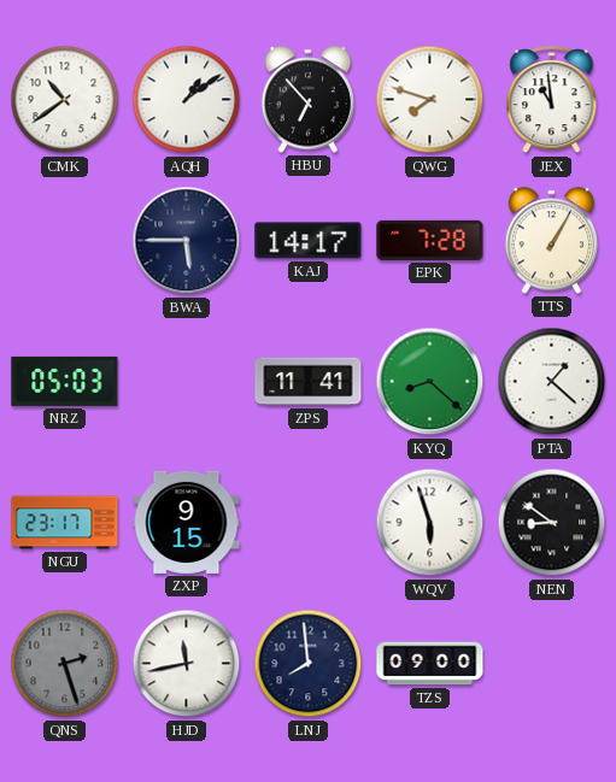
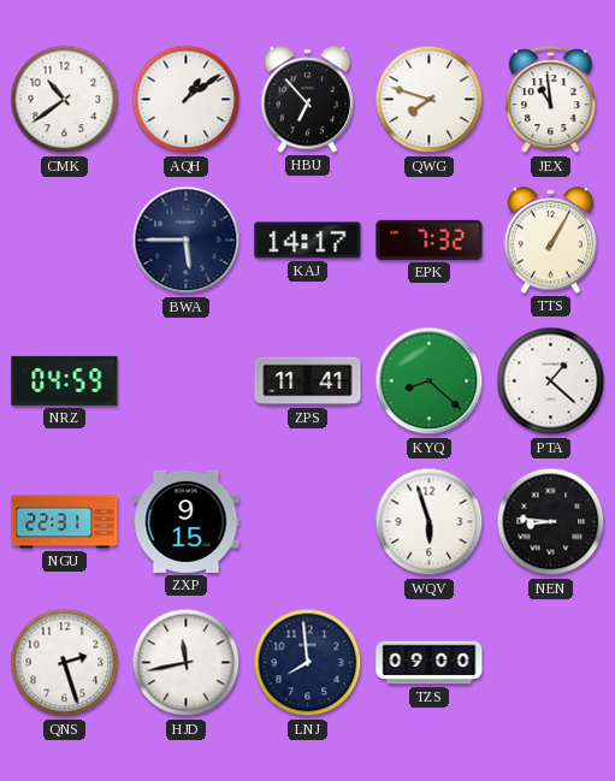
EPK: 7:28 -> 7:32
NRZ: 05:03 -> 04:59
NGU: 23:17 -> 22:31
NEN: 8:51 -> 8:46
QNS dial: grey -> white
